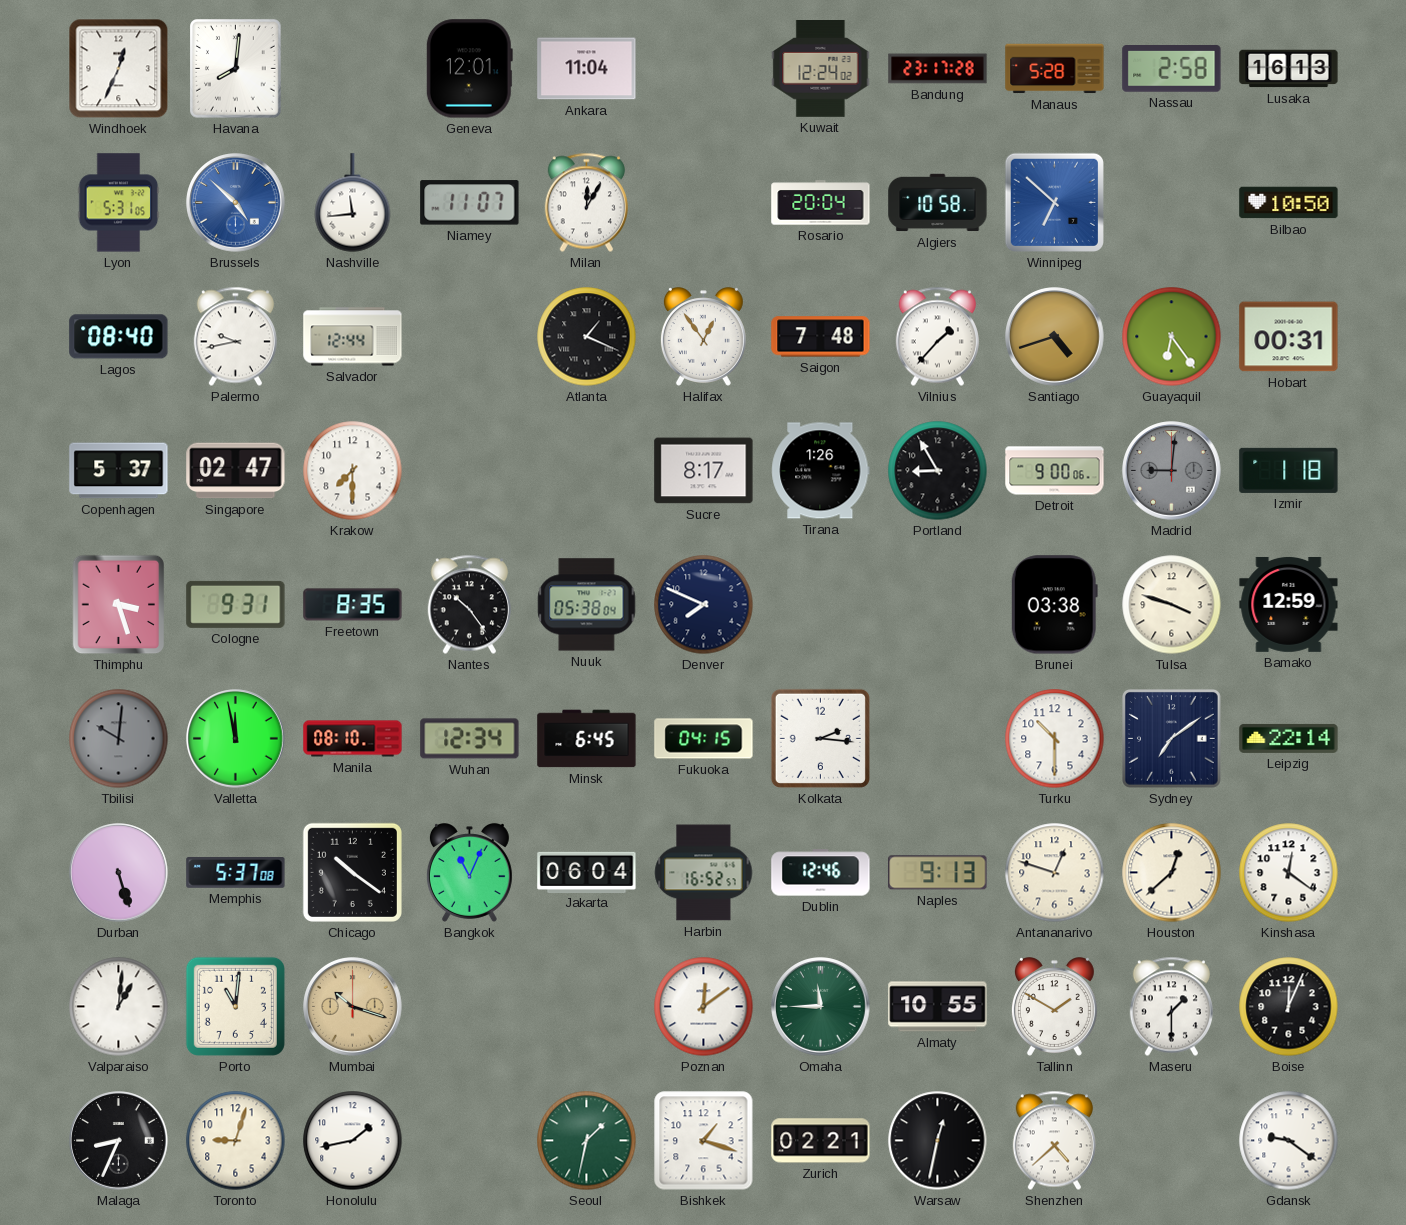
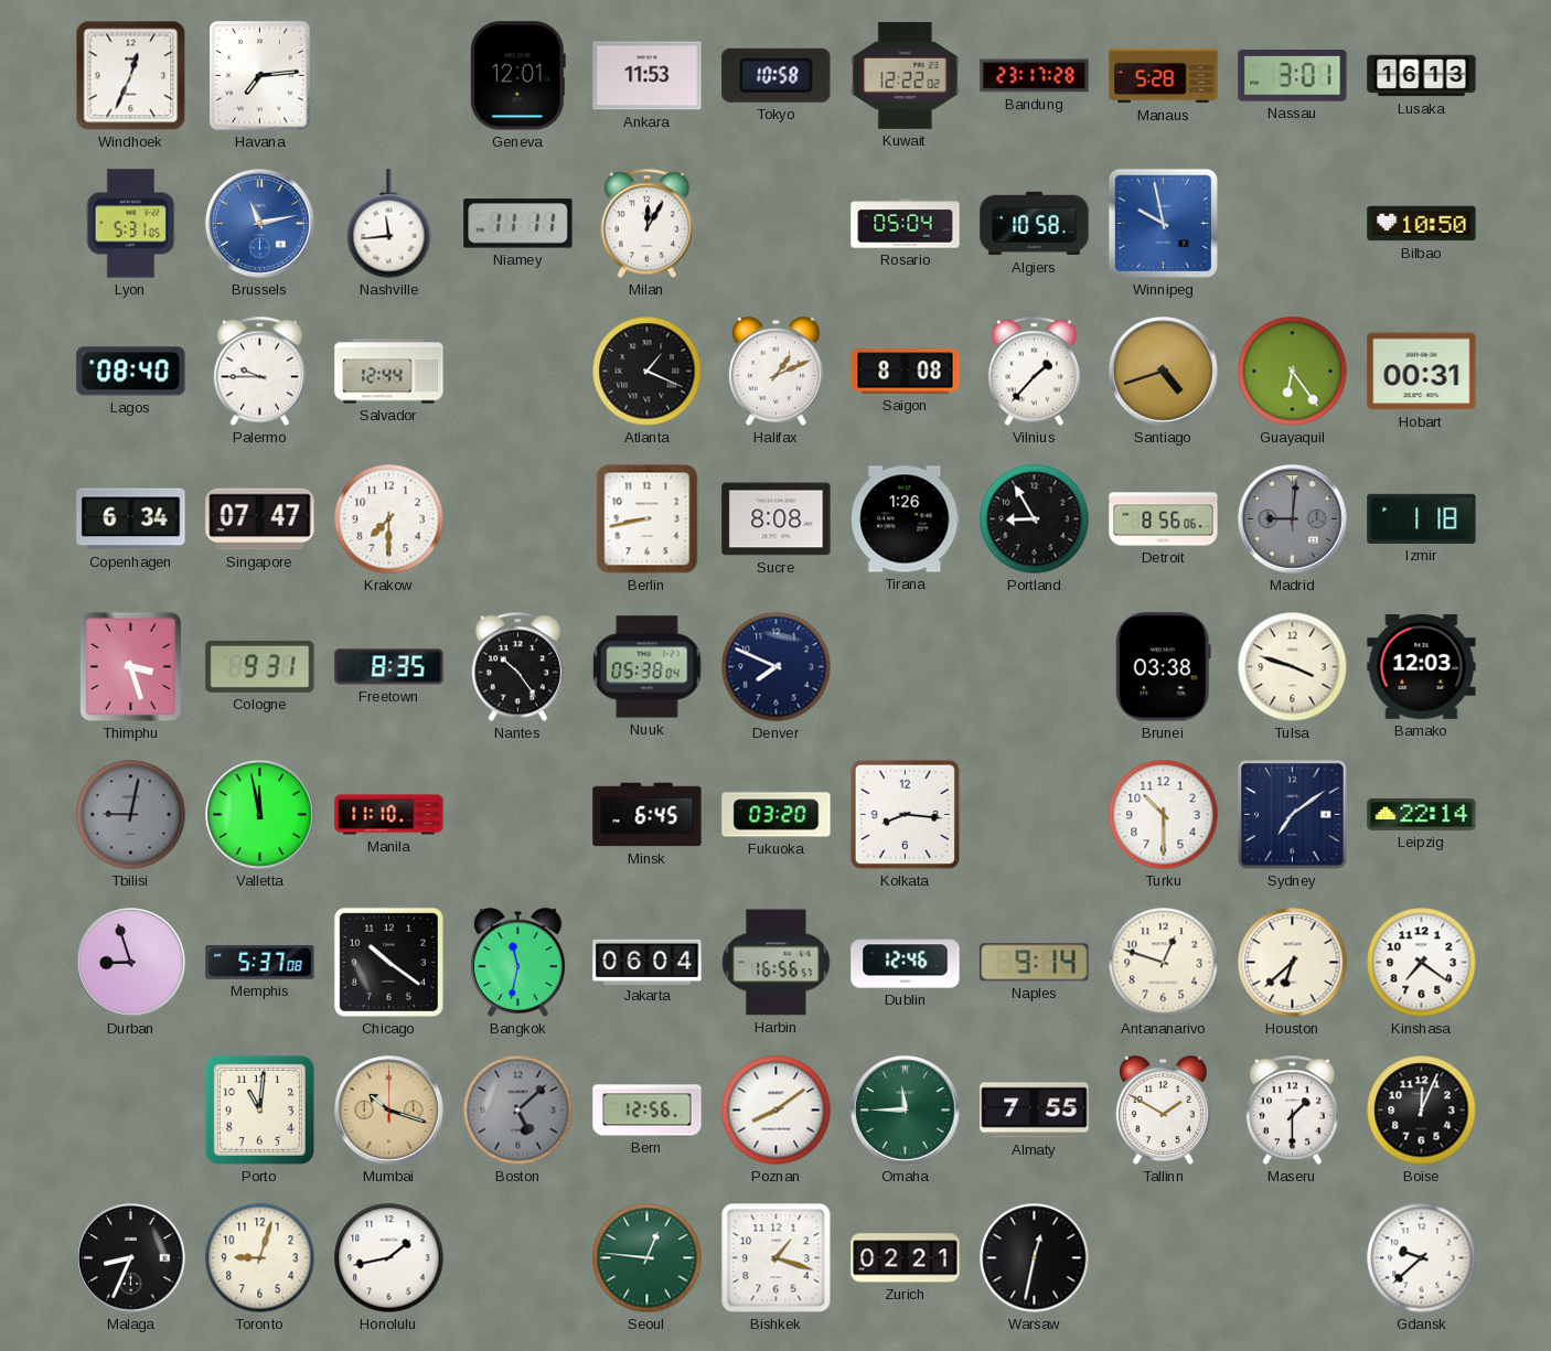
Havana: 8:01 -> 7:14
Ankara: 11:04 -> 11:53
Tokyo: none -> 10:58
Kuwait: 12:24 -> 12:22
Nassau: 2:58 -> 3:01
Brussels: 4:52 -> 11:13
Niamey: 11:07 -> 11:11
Rosario: 20:04 -> 05:04
Winnipeg: 6:52 -> 9:58
Palermo: 9:43 -> 9:45
Halifax: 12:54 -> 1:11
Saigon: 7:48 -> 8:08
Copenhagen: 5:37 -> 6:34
Singapore: 02:47 -> 07:47
Berlin: none -> 8:43
Sucre: 8:17 -> 8:08
Detroit: 9:00 -> 8:56
Bamako: 12:59 -> 12:03
Tbilisi: 10:01 -> 9:02
Manila: 08:10 -> 11:10
Wuhan: 12:34 -> none
Fukuoka: 04:15 -> 03:20
Kolkata: 2:16 -> 8:16
Durban: 5:27 -> 8:57
Bangkok: 11:04 -> 11:32
Harbin: 16:52 -> 16:56
Naples: 9:13 -> 9:14
Houston: 12:38 -> 6:38
Kinshasa: 12:21 -> 7:21
Valparaiso: 1:01 -> none
Boston: none -> 5:08
Bern: none -> 12:56
Poznan: 12:09 -> 8:09
Almaty: 10:55 -> 7:55
Seoul: 1:32 -> 12:46
Shenzhen: 4:38 -> none
Gdansk: 9:21 -> 9:38
